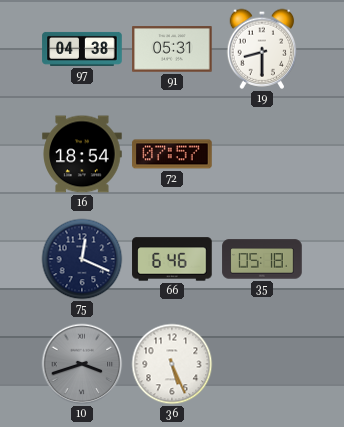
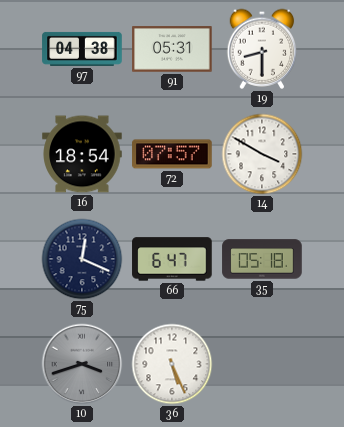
14: none -> 3:50
66: 6:46 -> 6:47
